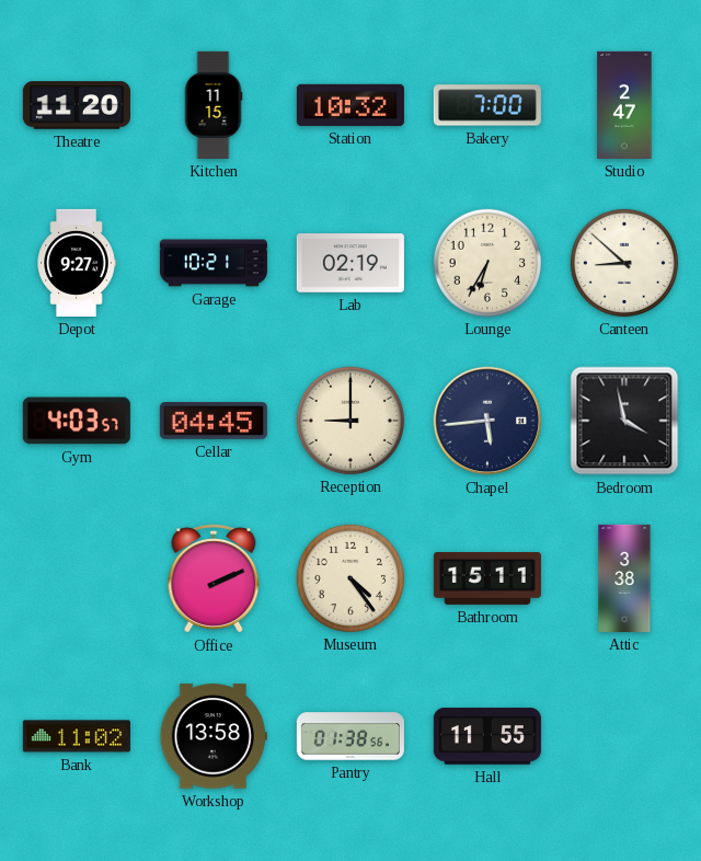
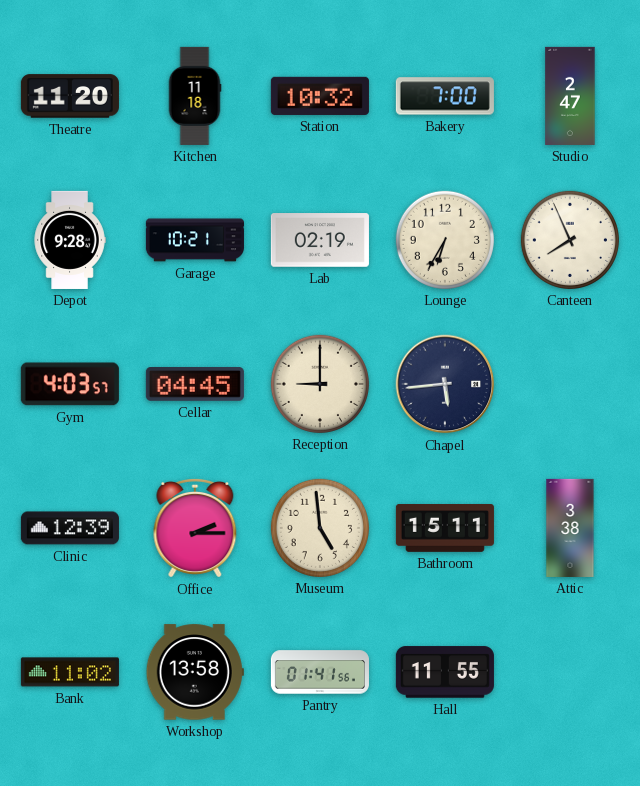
Kitchen: 11:15 -> 11:18
Depot: 9:27 -> 9:28
Canteen: 8:52 -> 7:56
Bedroom: 3:58 -> none
Clinic: none -> 12:39
Office: 2:11 -> 2:15
Museum: 4:24 -> 4:59
Pantry: 01:38 -> 01:41
